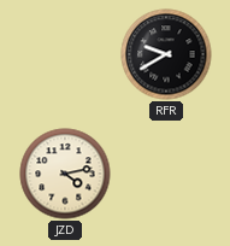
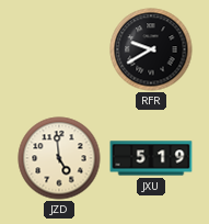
JZD: 4:13 -> 4:59
JXU: none -> 5:19
